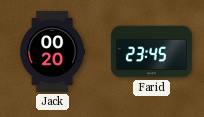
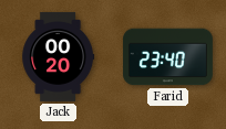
Farid: 23:45 -> 23:40
